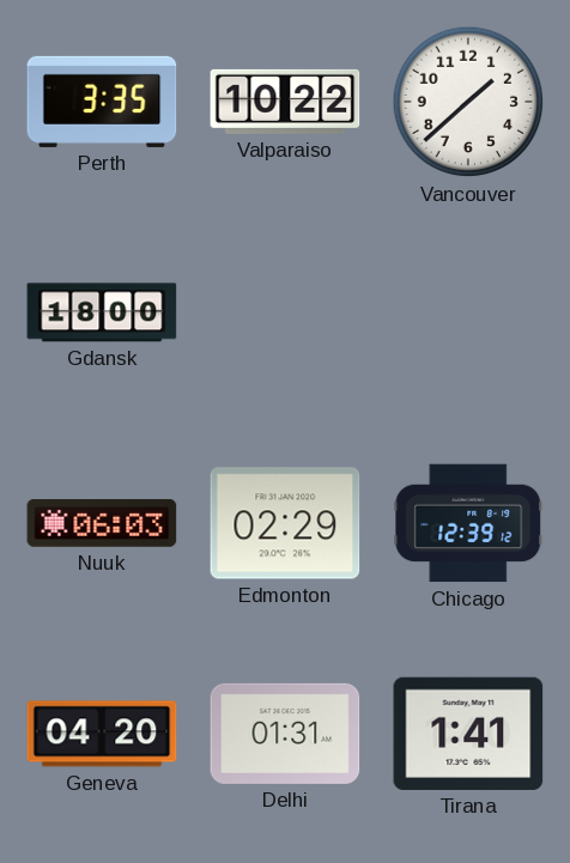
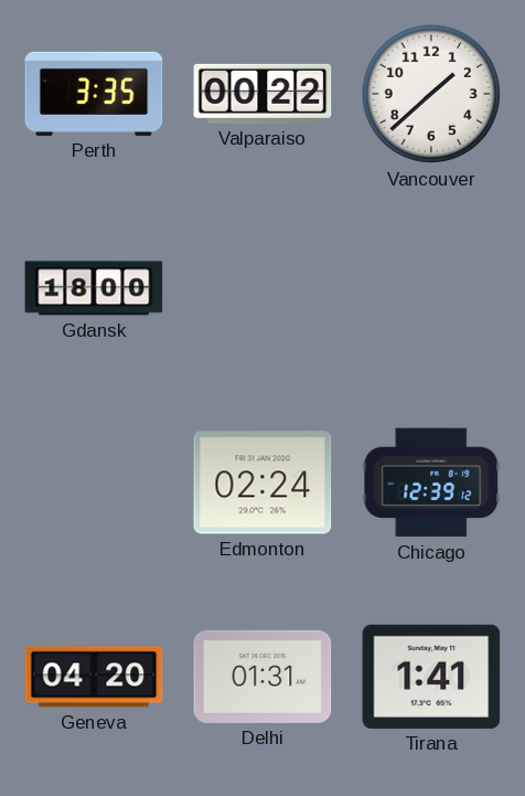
Valparaiso: 10:22 -> 00:22
Nuuk: 06:03 -> none
Edmonton: 02:29 -> 02:24
